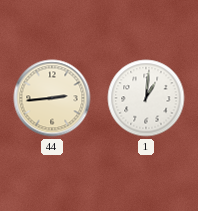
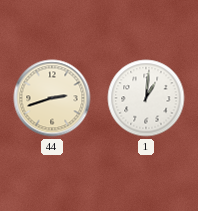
44: 2:44 -> 2:42
